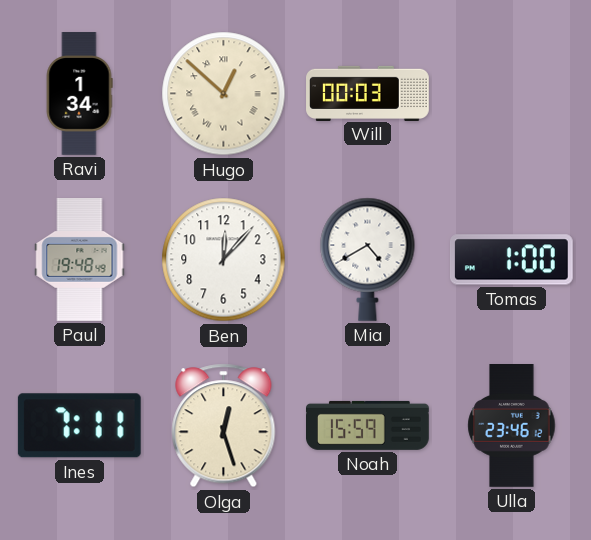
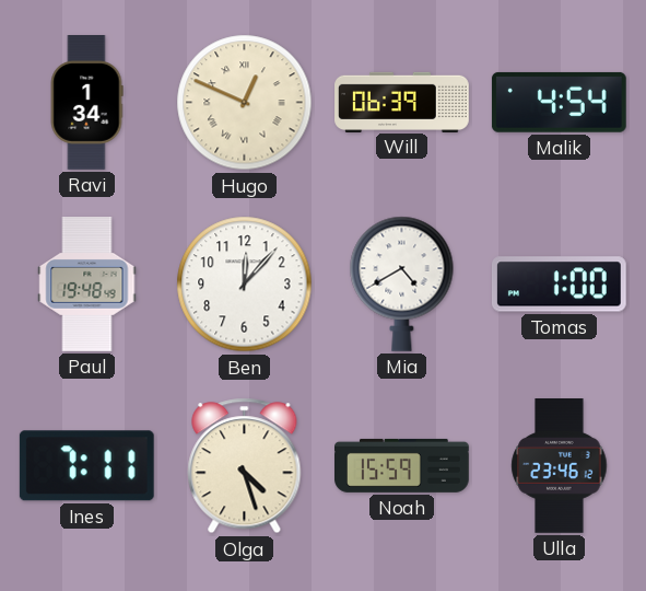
Hugo: 12:52 -> 12:49
Will: 00:03 -> 06:39
Malik: none -> 4:54
Olga: 12:27 -> 4:27
